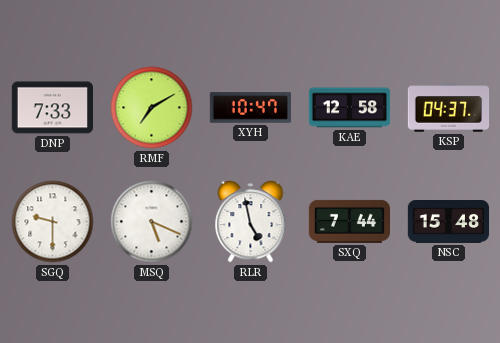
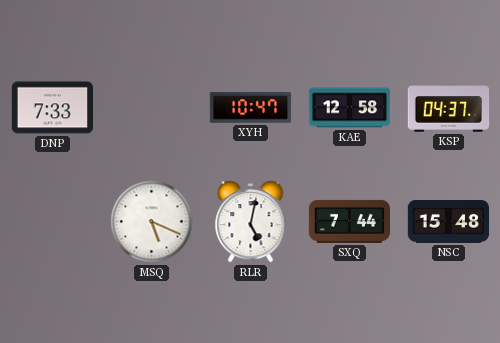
RMF: 7:10 -> none
SGQ: 9:30 -> none
RLR: 4:58 -> 5:02
